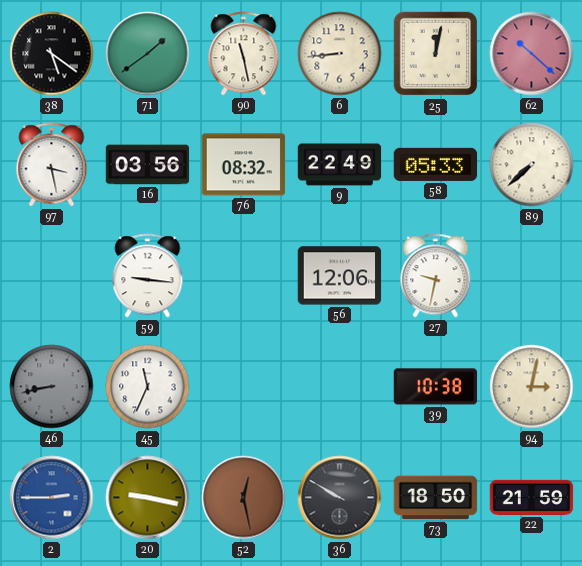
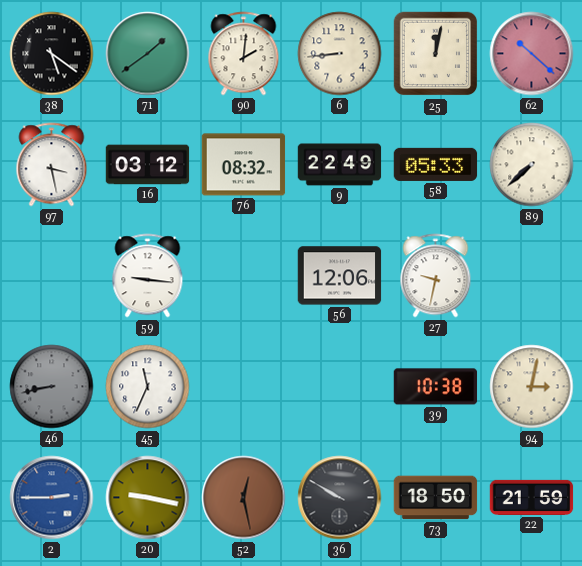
90: 11:28 -> 2:01
16: 03:56 -> 03:12
